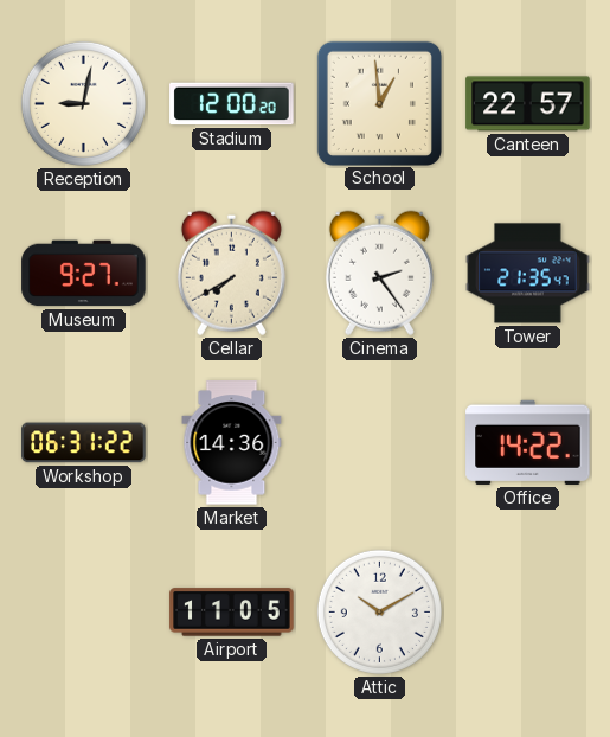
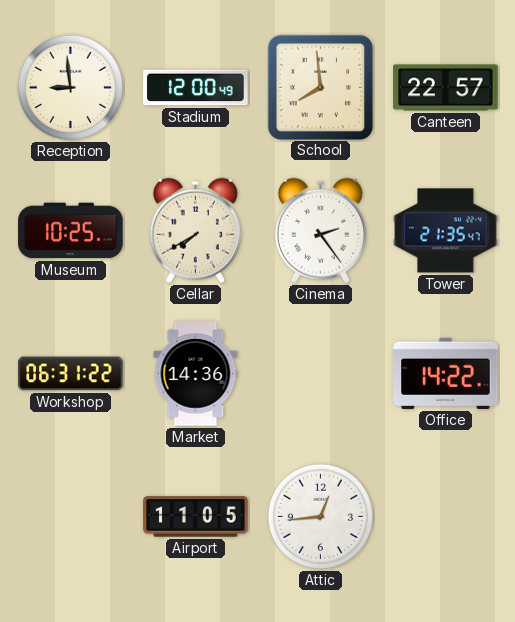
Reception: 9:02 -> 8:59
Stadium: 12:00:20 -> 12:00:49
School: 12:59 -> 7:59
Museum: 9:27 -> 10:25
Attic: 10:10 -> 12:44
